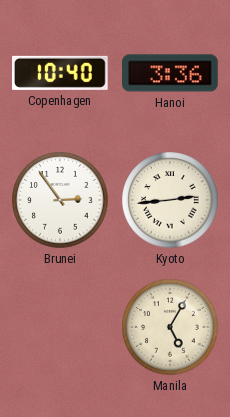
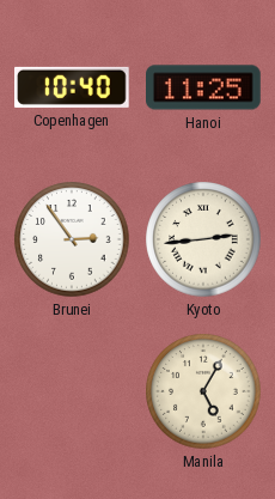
Hanoi: 3:36 -> 11:25
